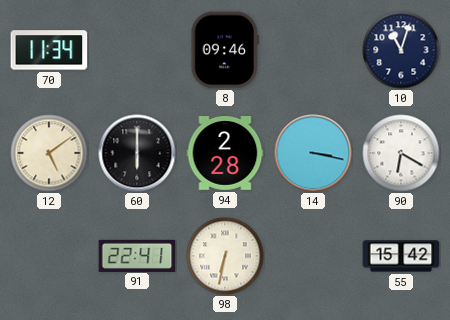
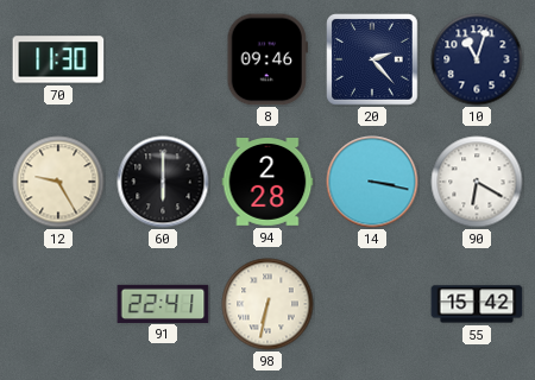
70: 11:34 -> 11:30
20: none -> 2:23
12: 5:09 -> 9:25
